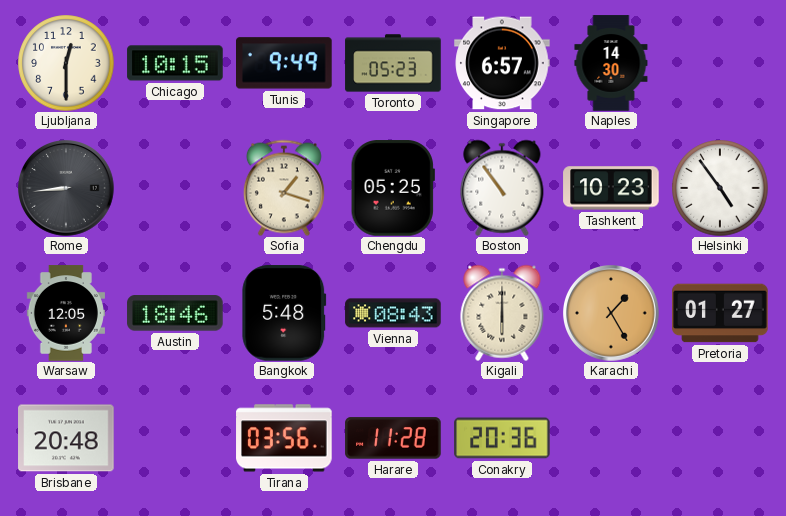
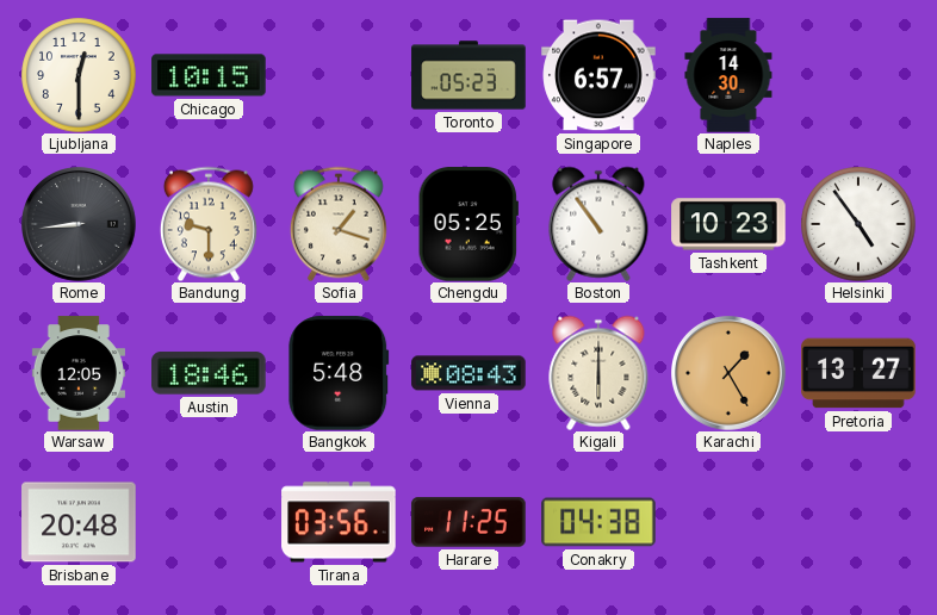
Tunis: 9:49 -> none
Bandung: none -> 9:30
Pretoria: 01:27 -> 13:27
Harare: 11:28 -> 11:25
Conakry: 20:36 -> 04:38
